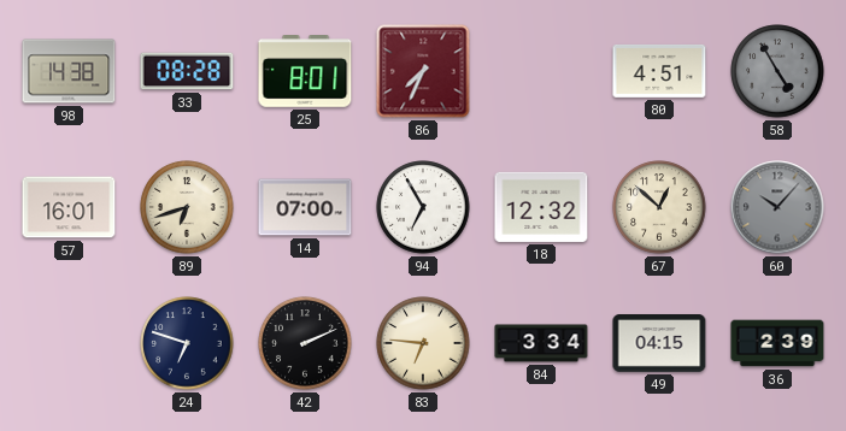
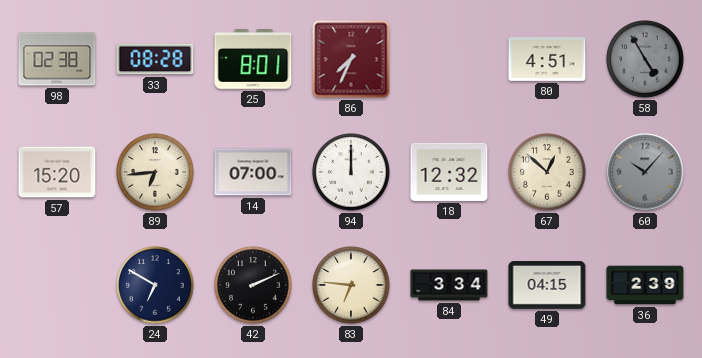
98: 14:38 -> 02:38
57: 16:01 -> 15:20
89: 6:42 -> 6:44
94: 6:55 -> 12:00
24: 6:48 -> 6:50
